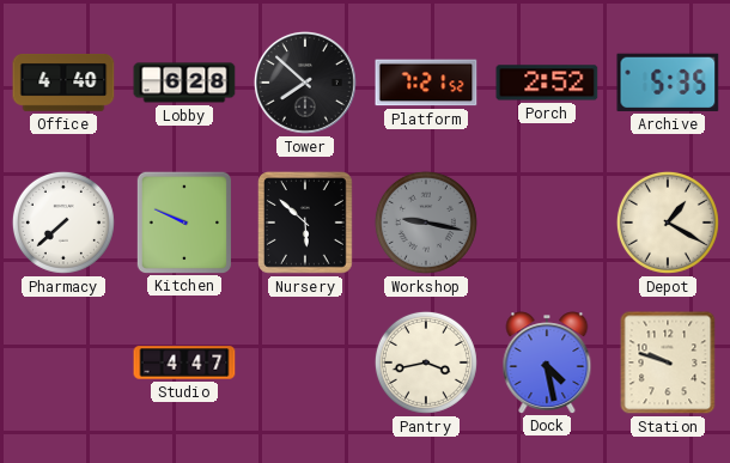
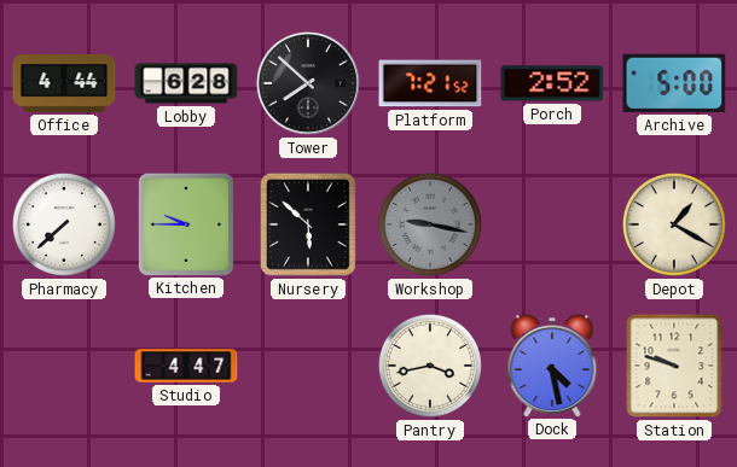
Office: 4:40 -> 4:44
Archive: 5:35 -> 5:00
Kitchen: 9:49 -> 9:45
